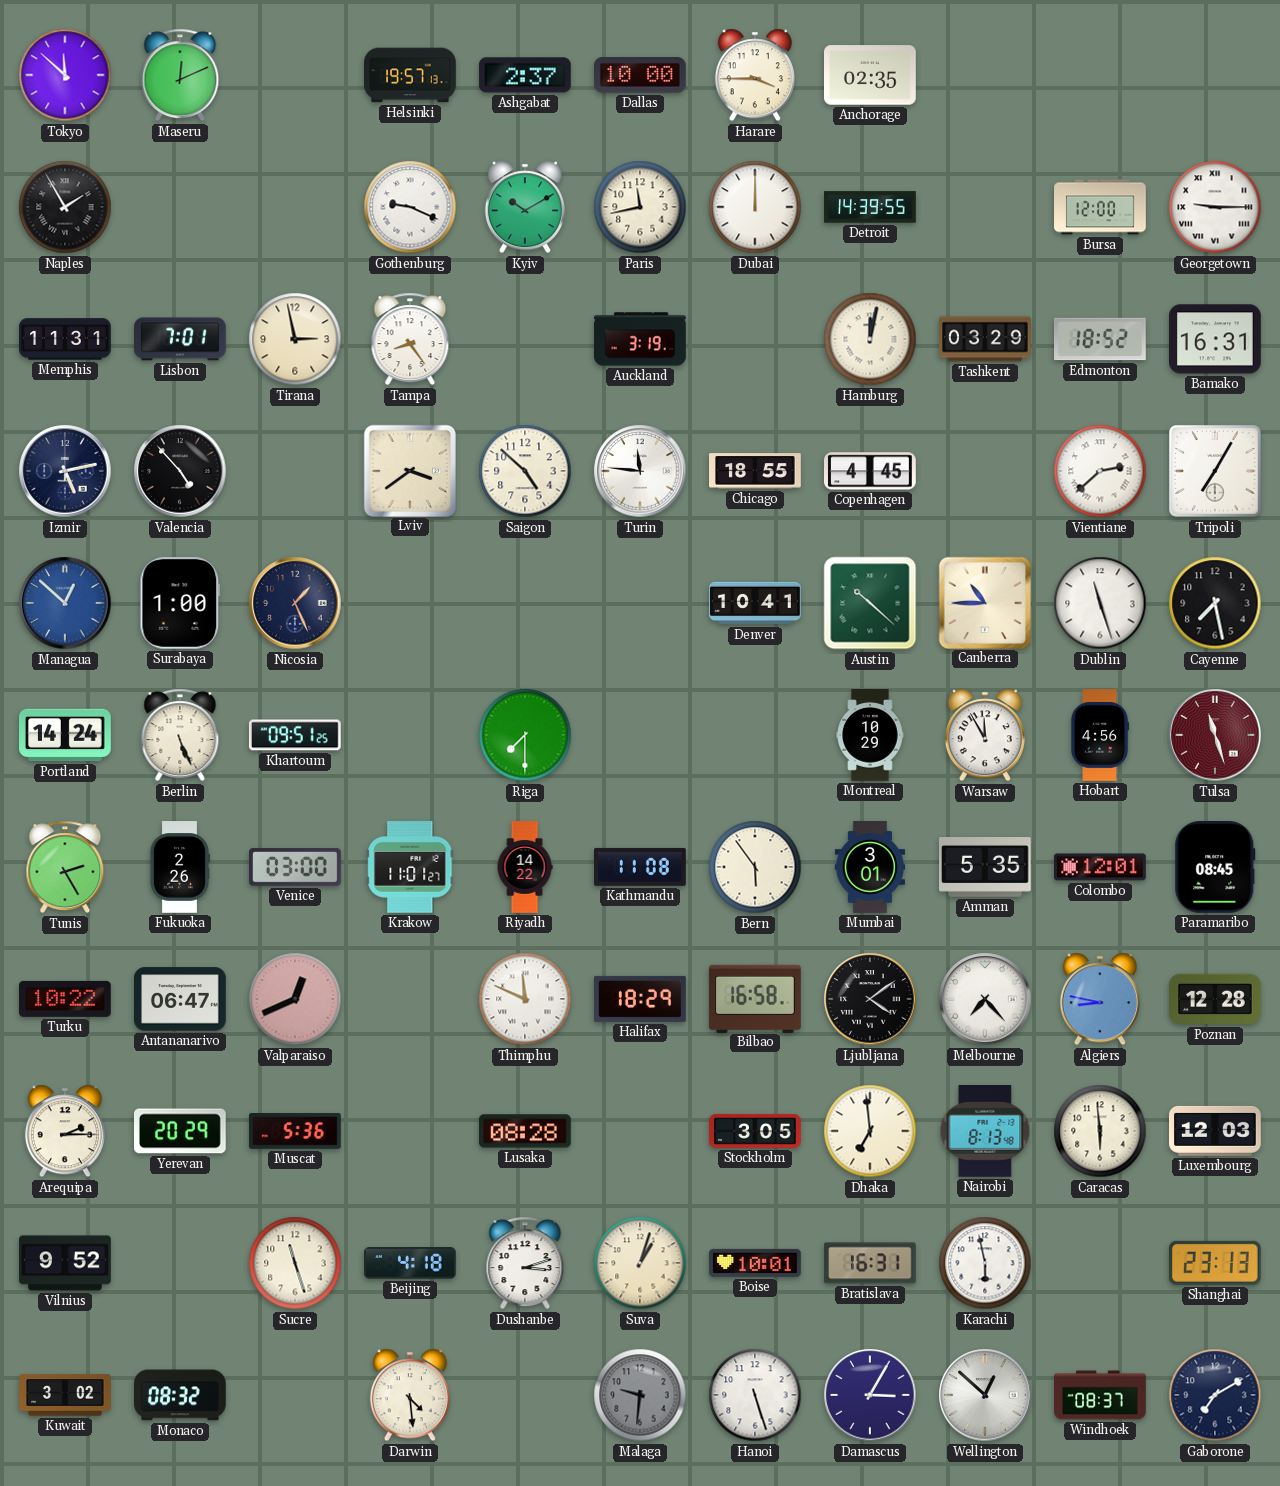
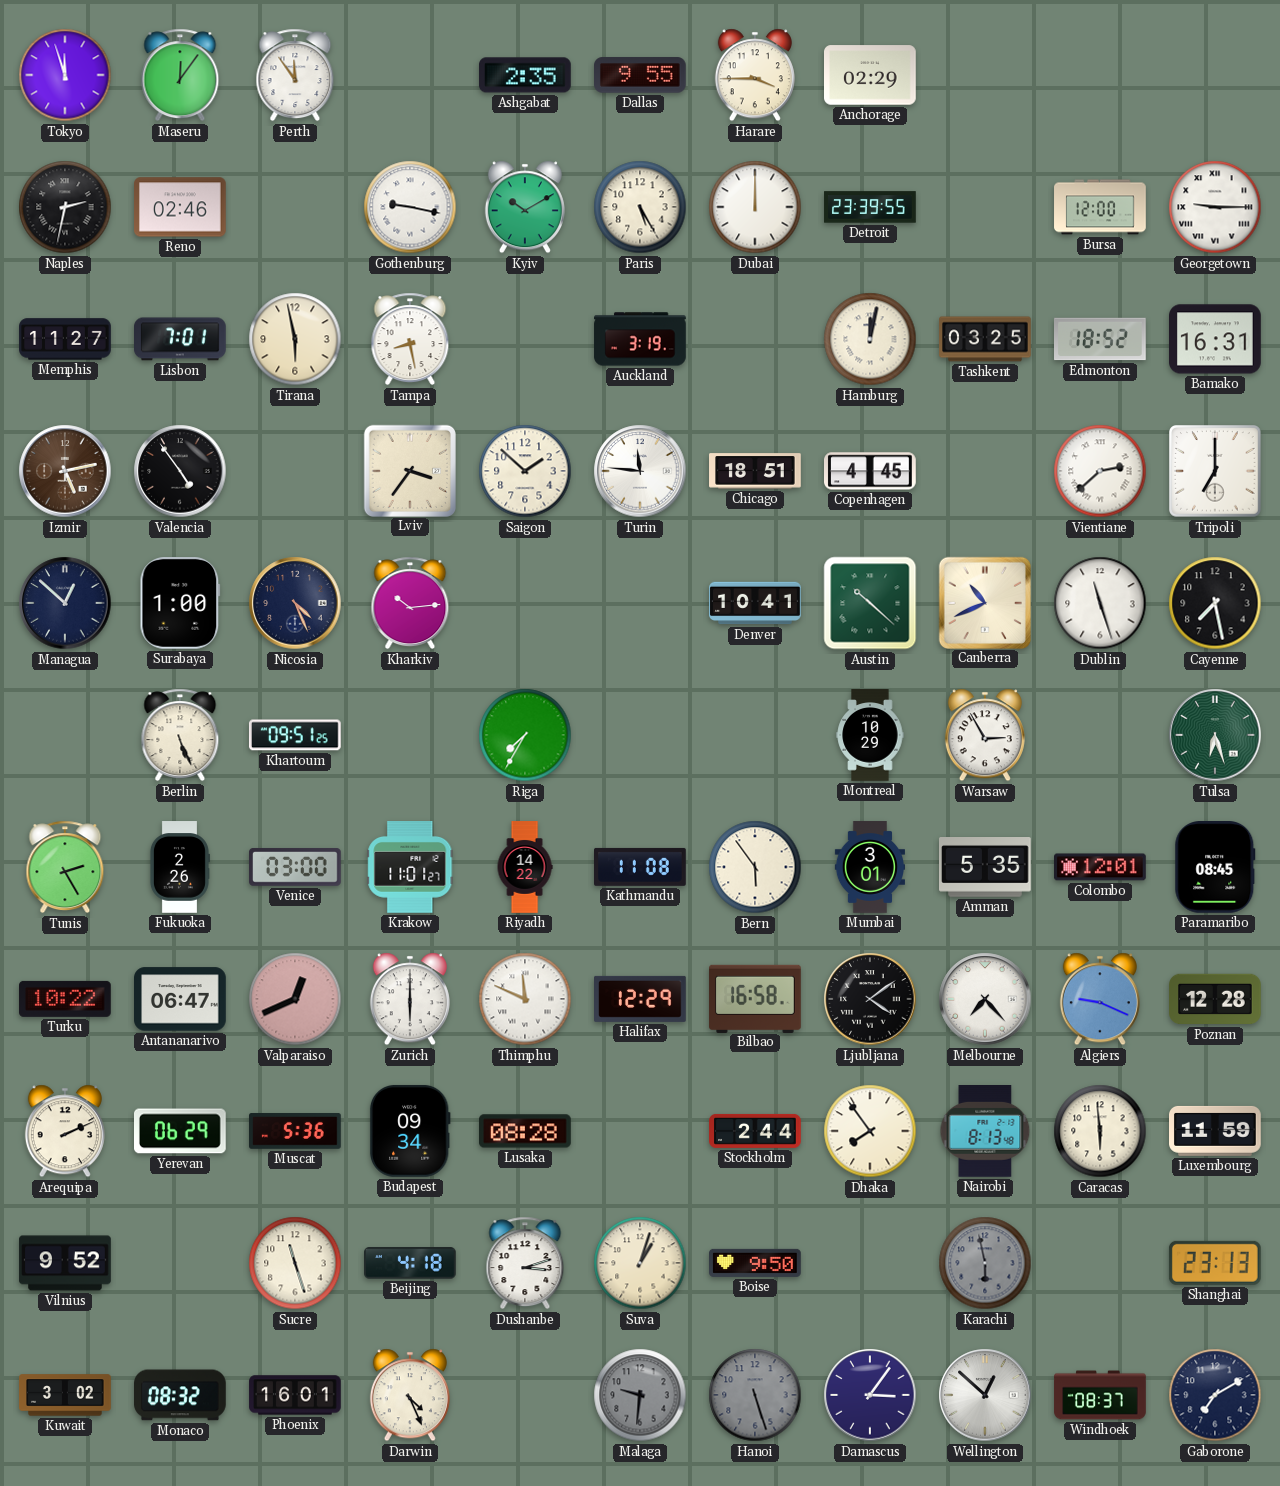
Tokyo: 11:52 -> 11:57
Maseru: 12:11 -> 12:06
Perth: none -> 11:54
Helsinki: 19:57 -> none
Ashgabat: 2:37 -> 2:35
Dallas: 10:00 -> 9:55
Anchorage: 02:35 -> 02:29
Naples: 1:55 -> 2:32
Reno: none -> 02:46
Gothenburg: 9:19 -> 9:17
Paris: 11:43 -> 5:25
Detroit: 14:39 -> 23:39
Memphis: 11:31 -> 11:27
Tirana: 2:58 -> 5:58
Tampa: 8:24 -> 8:28
Tashkent: 03:29 -> 03:25
Izmir dial: navy -> brown
Valencia: 4:53 -> 4:54
Lviv: 3:39 -> 3:36
Saigon: 4:52 -> 1:52
Chicago: 18:55 -> 18:51
Tripoli: 7:05 -> 7:00
Managua dial: blue -> navy
Nicosia: 1:26 -> 4:26
Kharkiv: none -> 10:14
Canberra: 10:45 -> 10:41
Portland: 14:24 -> none
Riga: 7:30 -> 7:35
Warsaw: 11:55 -> 2:55
Hobart: 4:56 -> none
Tulsa: 11:27 -> 6:27
Tulsa dial: burgundy -> green
Zurich: none -> 6:00
Halifax: 18:29 -> 12:29
Algiers: 8:47 -> 9:19
Arequipa: 2:15 -> 2:11
Yerevan: 20:29 -> 06:29
Budapest: none -> 09:34
Stockholm: 3:05 -> 2:44
Dhaka: 6:59 -> 7:54
Luxembourg: 12:03 -> 11:59
Boise: 10:01 -> 9:50
Bratislava: 16:31 -> none
Karachi dial: white -> grey
Phoenix: none -> 16:01
Darwin: 4:29 -> 4:26
Hanoi dial: white -> grey
Damascus: 3:05 -> 3:06
